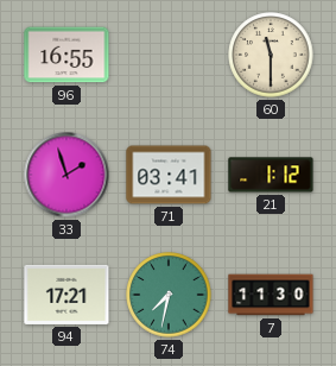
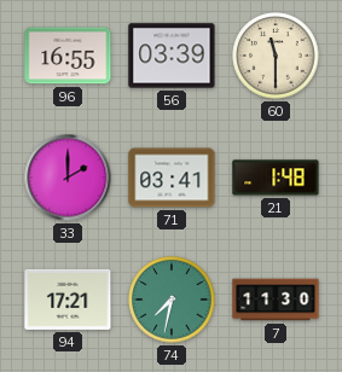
56: none -> 03:39
33: 1:57 -> 2:00
21: 1:12 -> 1:48
